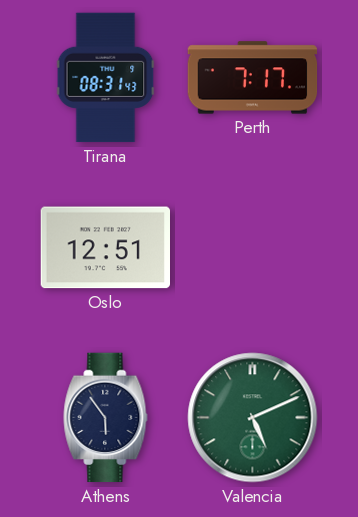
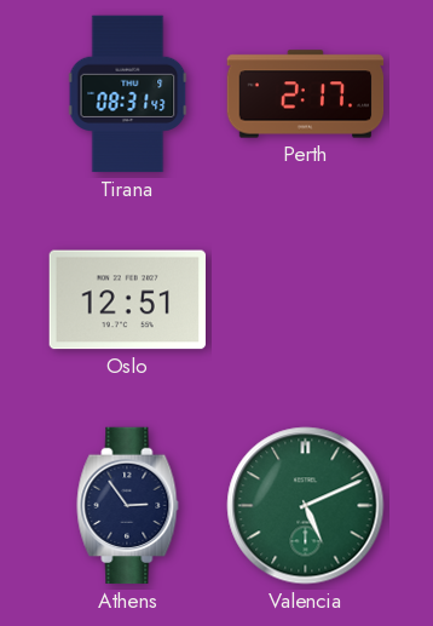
Perth: 7:17 -> 2:17
Athens: 5:54 -> 2:54
